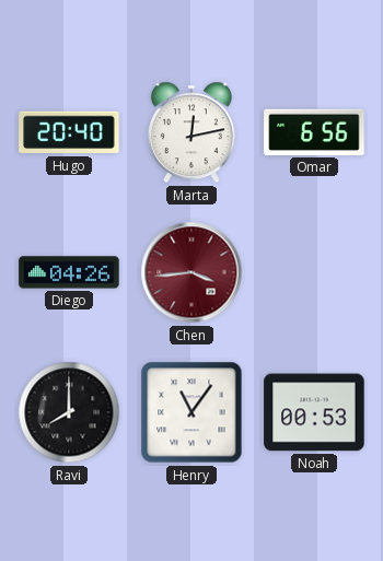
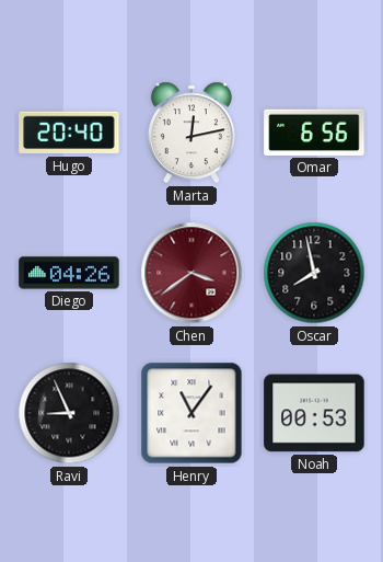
Chen: 3:44 -> 3:39
Oscar: none -> 7:58
Ravi: 8:00 -> 8:56
